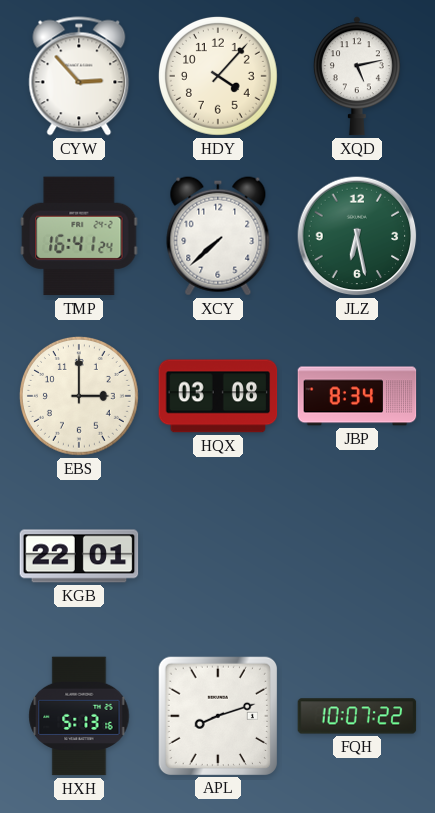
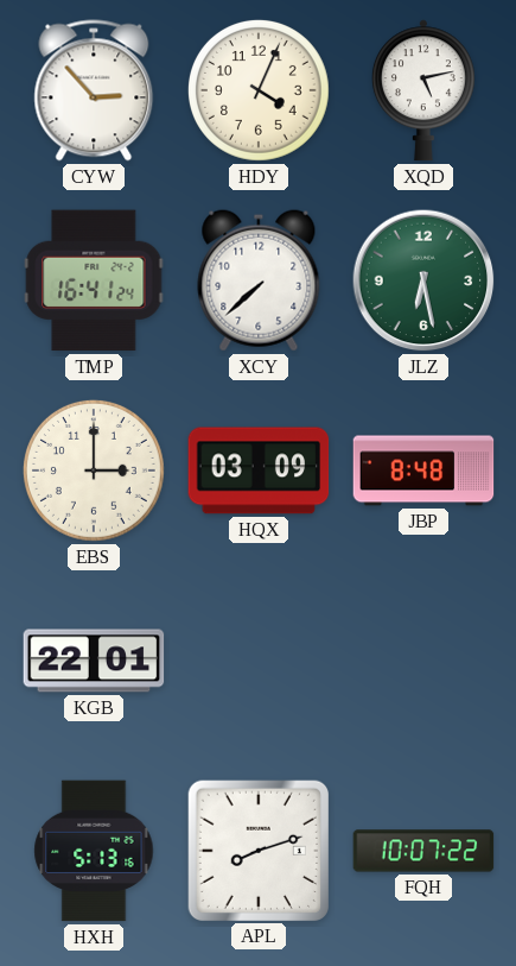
HDY: 4:07 -> 4:04
HQX: 03:08 -> 03:09
JBP: 8:34 -> 8:48
